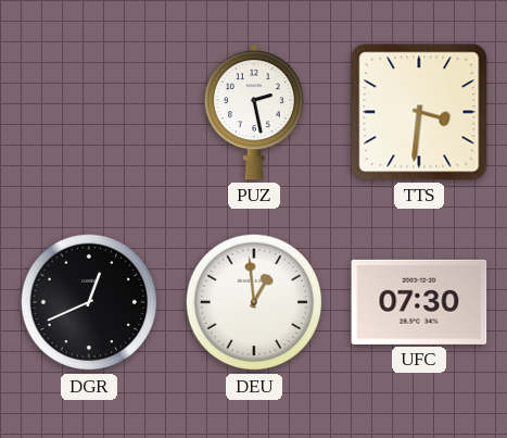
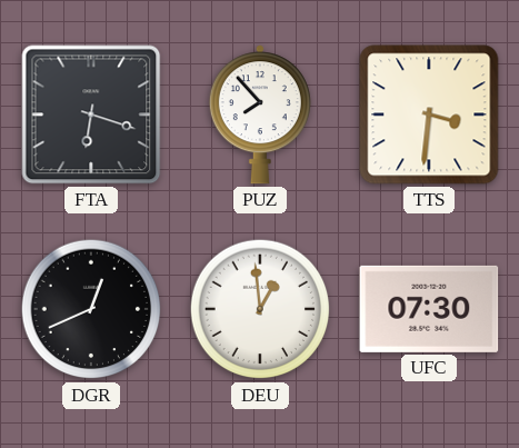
FTA: none -> 6:18
PUZ: 2:28 -> 7:53
